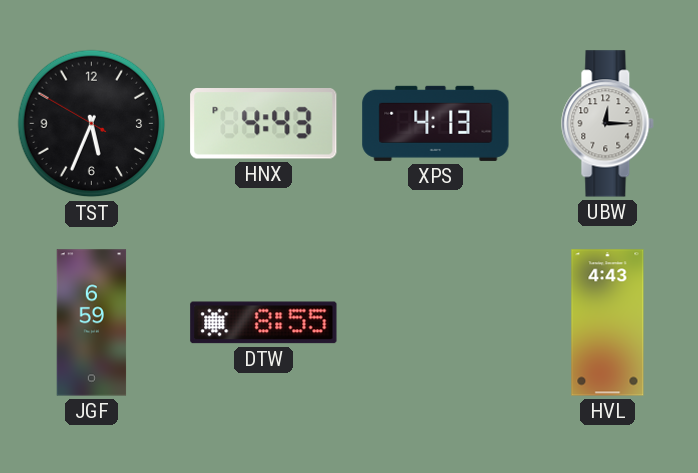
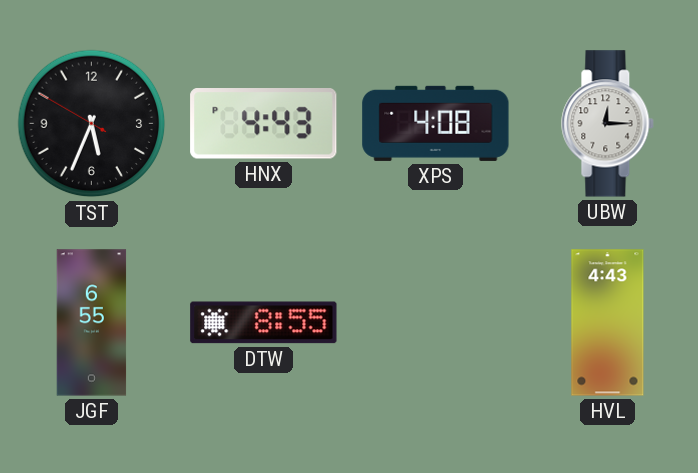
XPS: 4:13 -> 4:08
JGF: 6:59 -> 6:55
